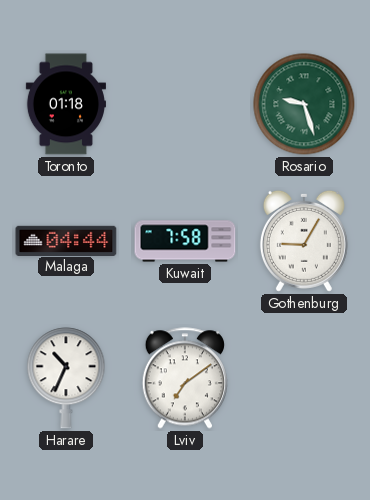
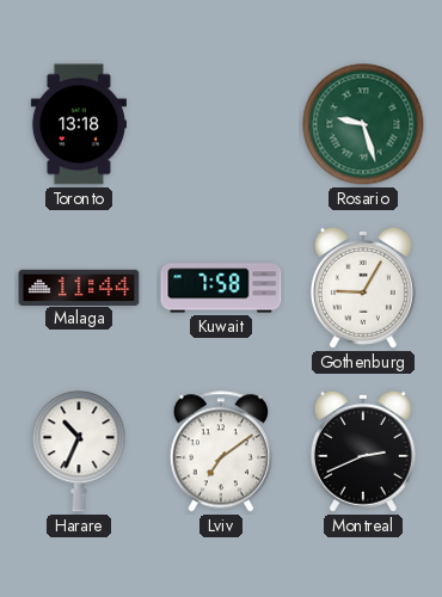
Toronto: 01:18 -> 13:18
Malaga: 04:44 -> 11:44
Montreal: none -> 2:41
